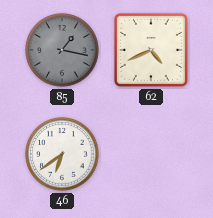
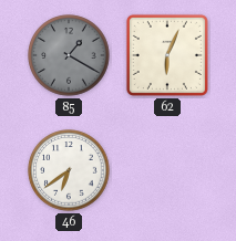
85: 1:17 -> 1:20
62: 4:41 -> 6:04
